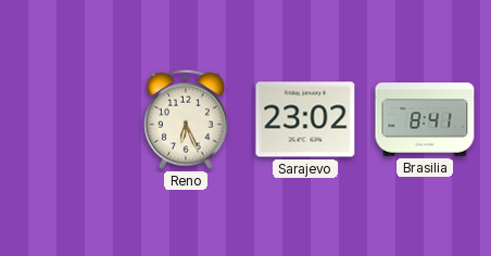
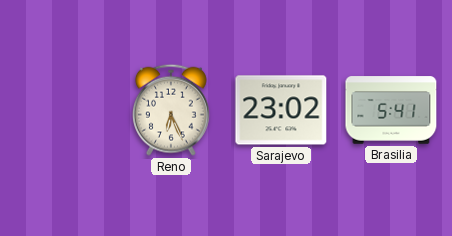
Brasilia: 8:41 -> 5:41
